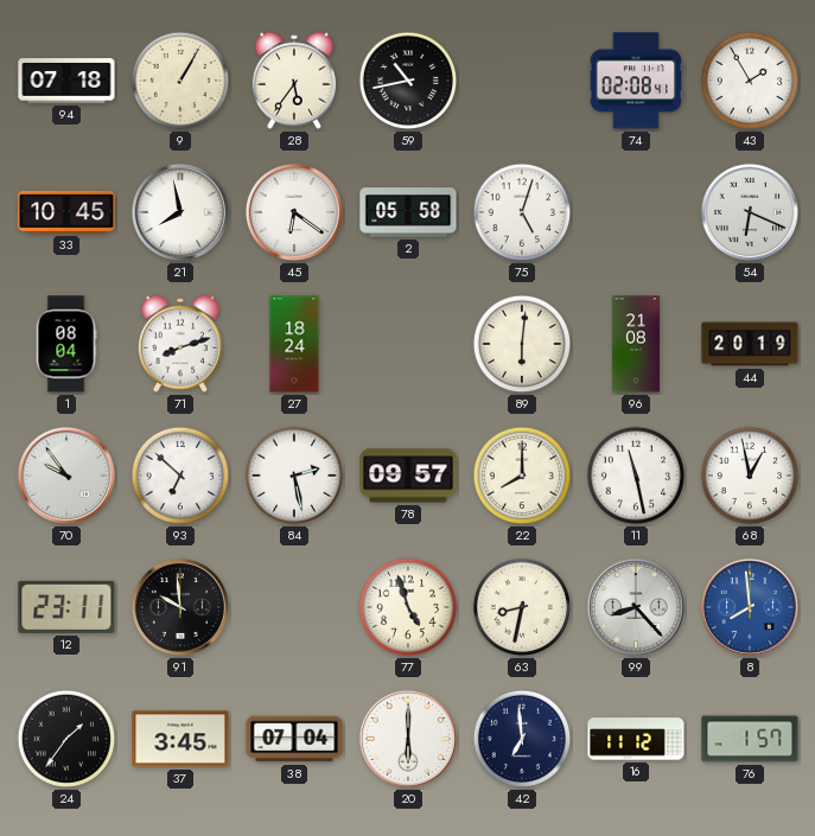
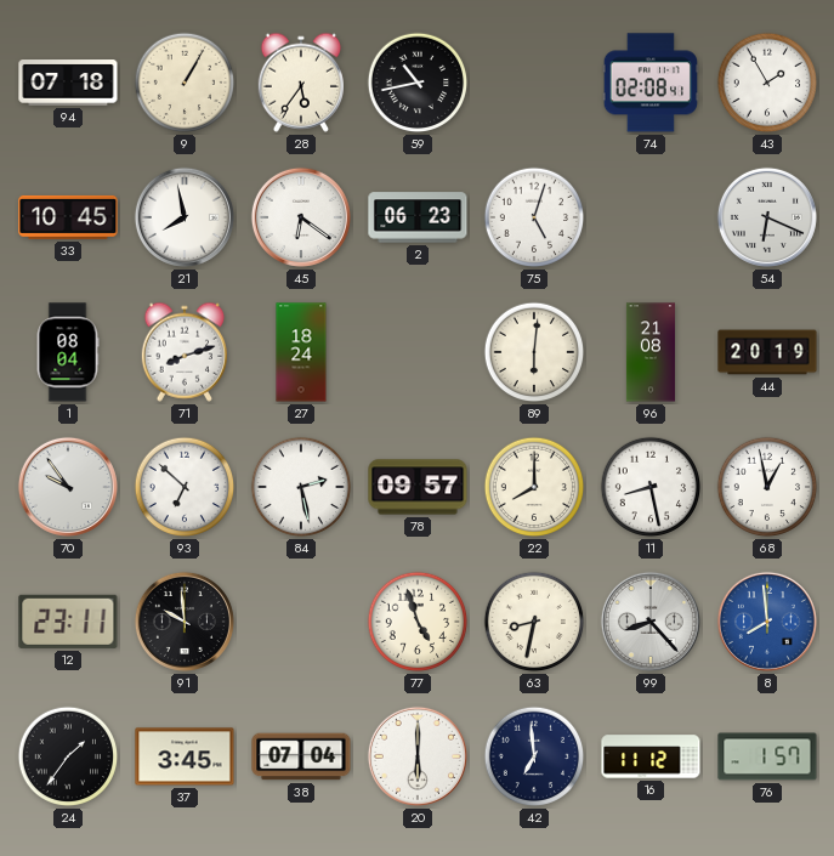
2: 05:58 -> 06:23
11: 11:28 -> 8:28
